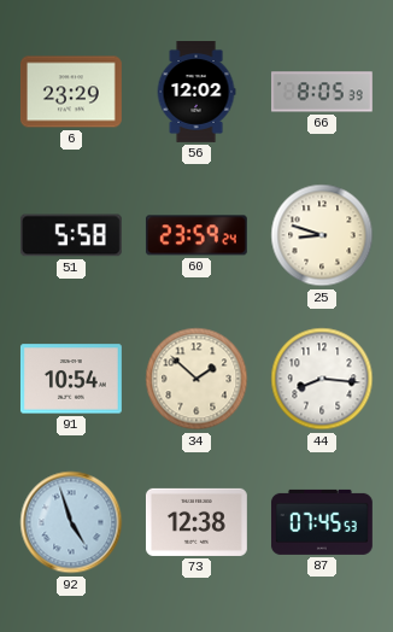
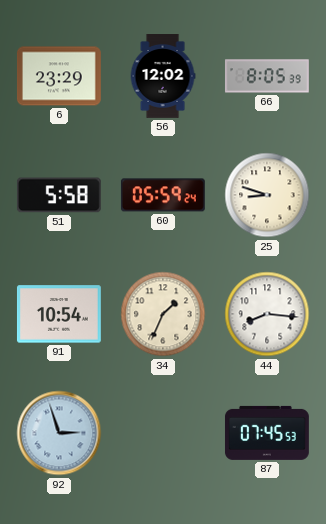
60: 23:59 -> 05:59
34: 1:52 -> 1:34
92: 4:57 -> 2:57
73: 12:38 -> none
